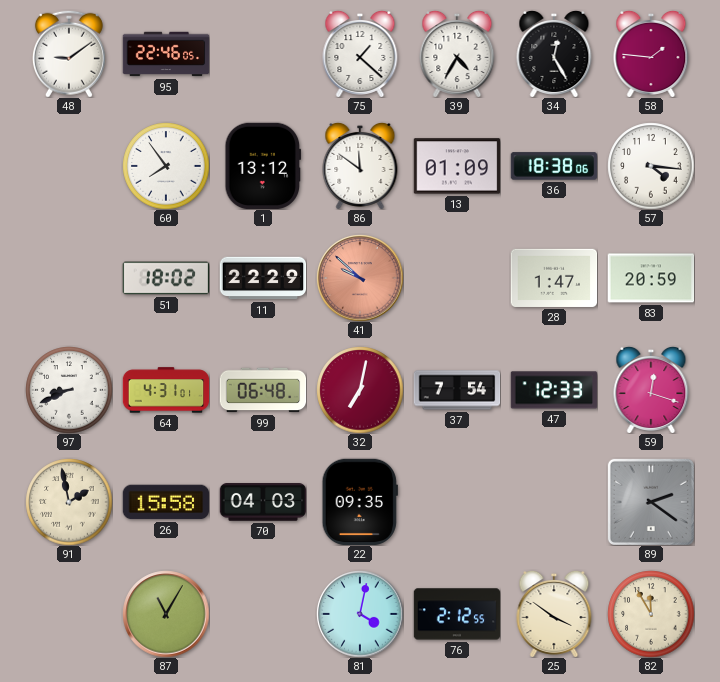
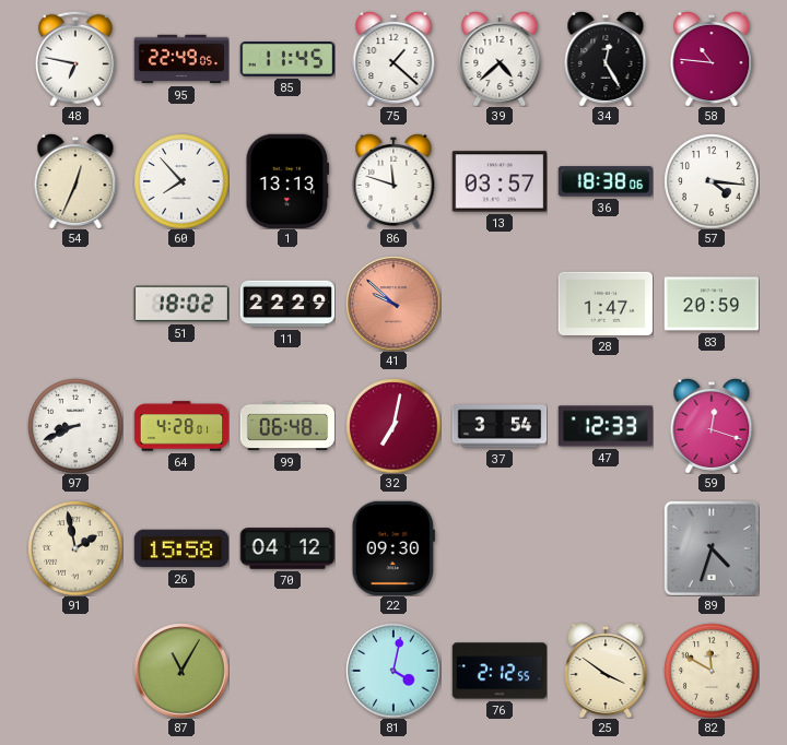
48: 9:09 -> 6:47
95: 22:46 -> 22:49
85: none -> 11:45
39: 4:35 -> 4:38
58: 1:46 -> 10:46
54: none -> 12:34
60: 7:54 -> 7:53
1: 13:12 -> 13:13
86: 11:51 -> 11:48
13: 01:09 -> 03:57
64: 4:31 -> 4:28
37: 7:54 -> 3:54
70: 04:03 -> 04:12
22: 09:35 -> 09:30
89: 2:21 -> 4:33
82: 11:55 -> 11:50
